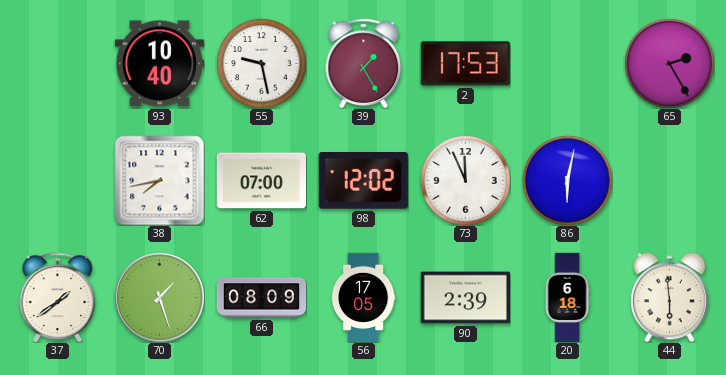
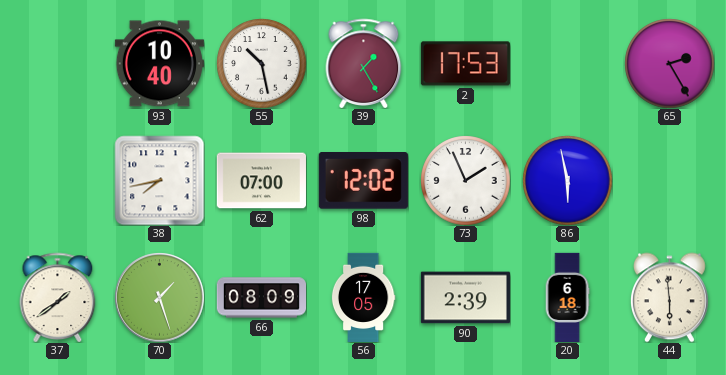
55: 9:28 -> 10:28
73: 11:56 -> 1:56
86: 6:02 -> 5:58
